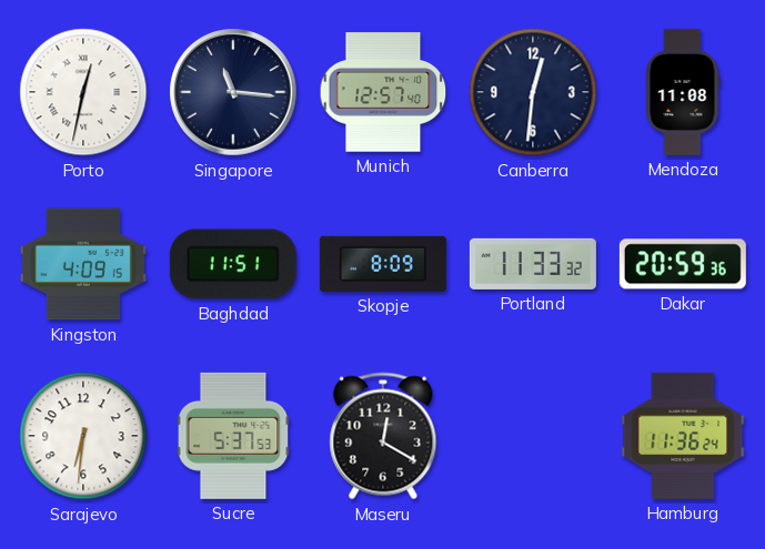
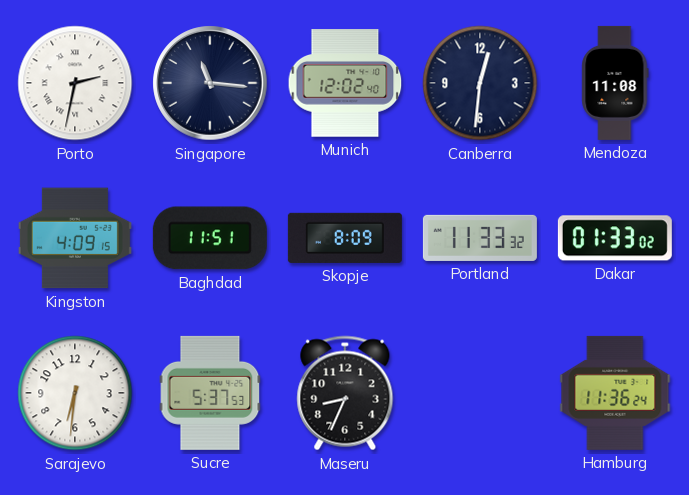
Porto: 12:32 -> 2:32
Munich: 12:57 -> 12:02
Dakar: 20:59 -> 01:33
Maseru: 12:20 -> 8:34
